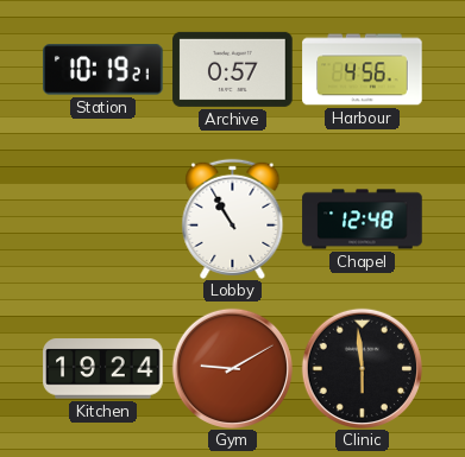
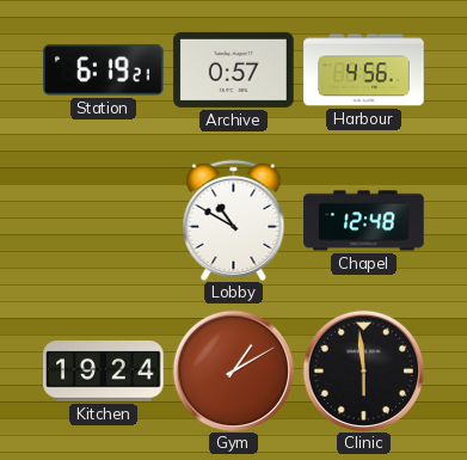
Station: 10:19 -> 6:19
Lobby: 10:55 -> 10:50
Gym: 9:10 -> 1:10
